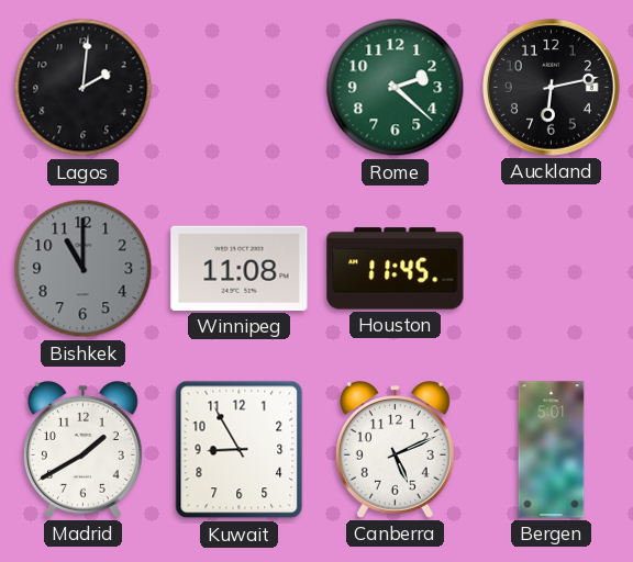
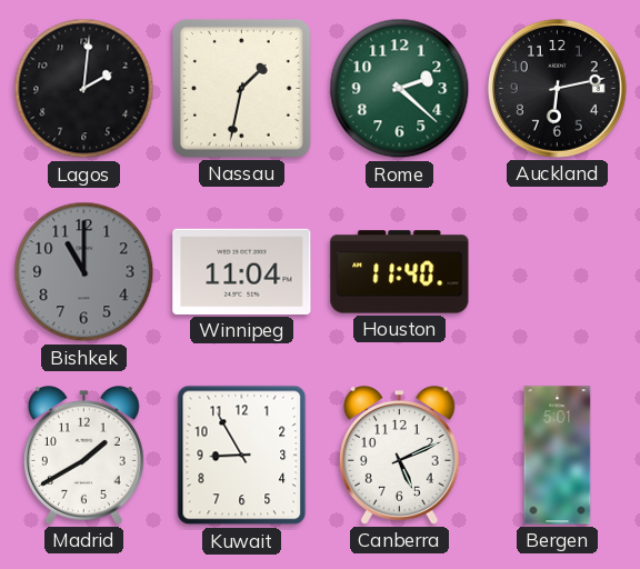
Nassau: none -> 1:32
Winnipeg: 11:08 -> 11:04
Houston: 11:45 -> 11:40
